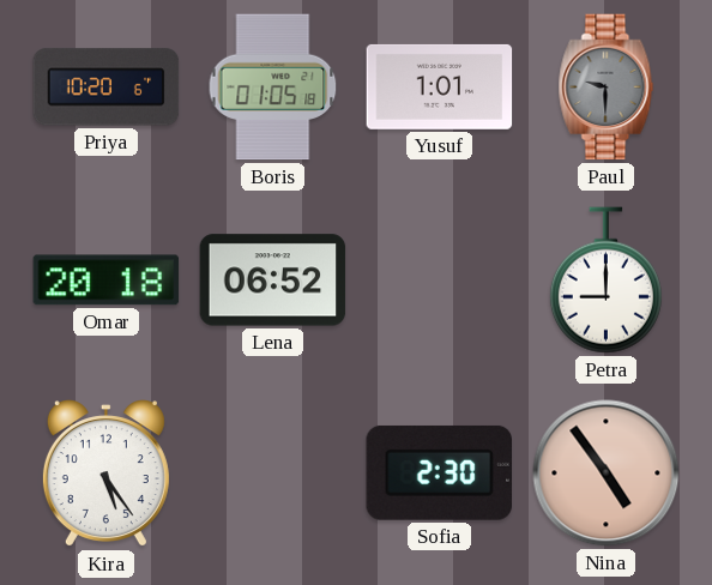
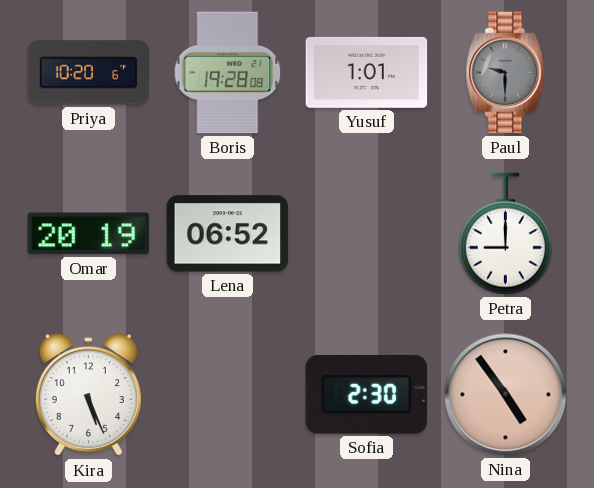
Boris: 01:05 -> 19:28
Omar: 20:18 -> 20:19
Kira: 5:24 -> 5:26
